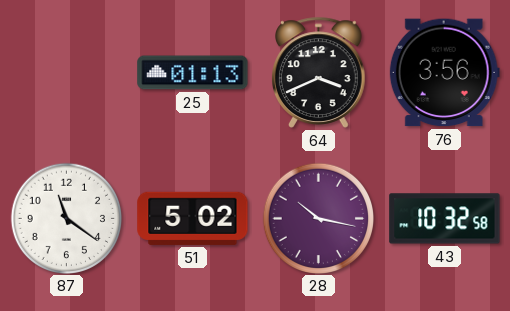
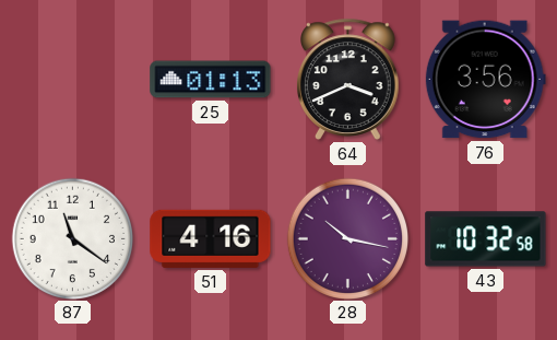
51: 5:02 -> 4:16
